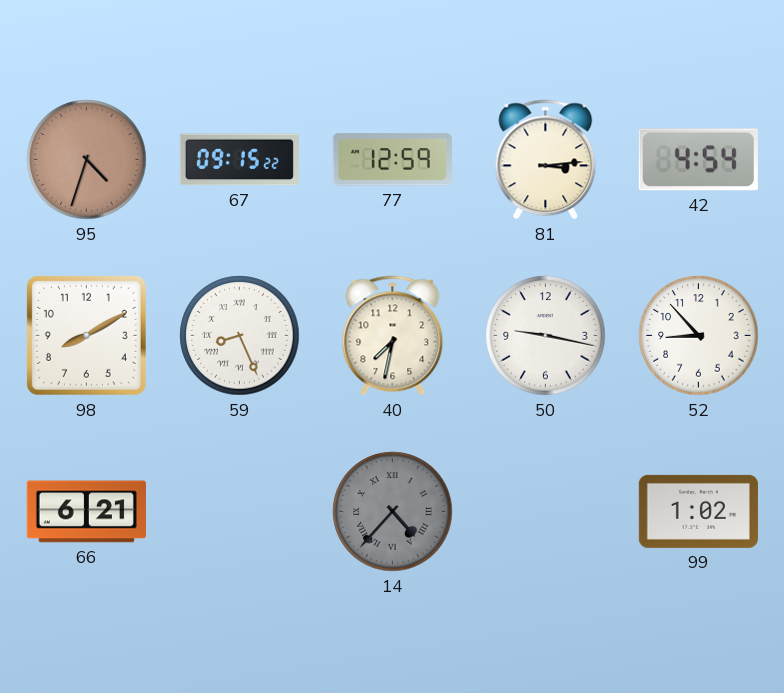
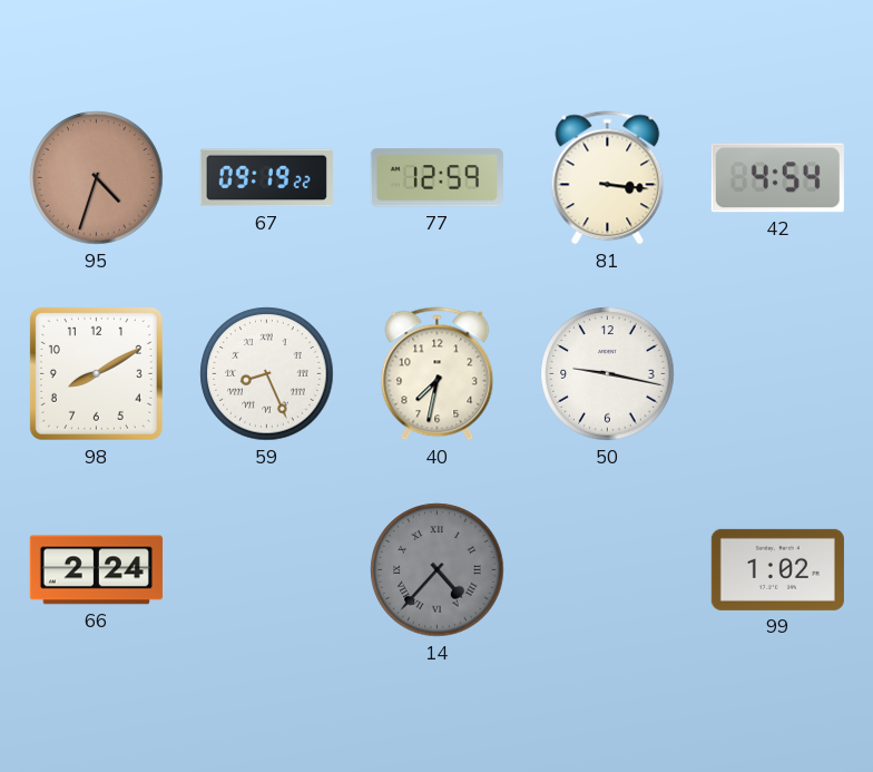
67: 09:15 -> 09:19
81: 3:14 -> 3:16
52: 8:53 -> none
66: 6:21 -> 2:24
